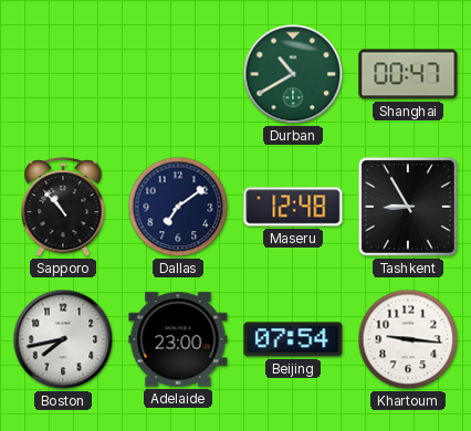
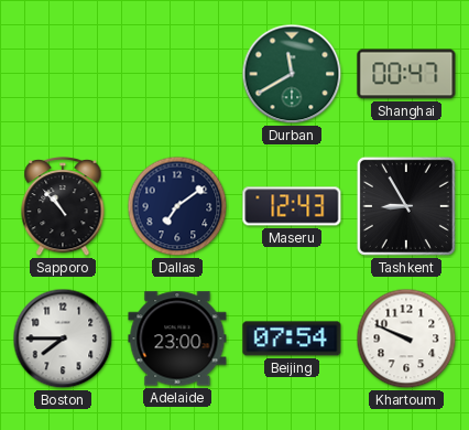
Durban: 10:40 -> 11:40
Maseru: 12:48 -> 12:43
Boston: 7:43 -> 7:45
Khartoum: 9:16 -> 9:49
